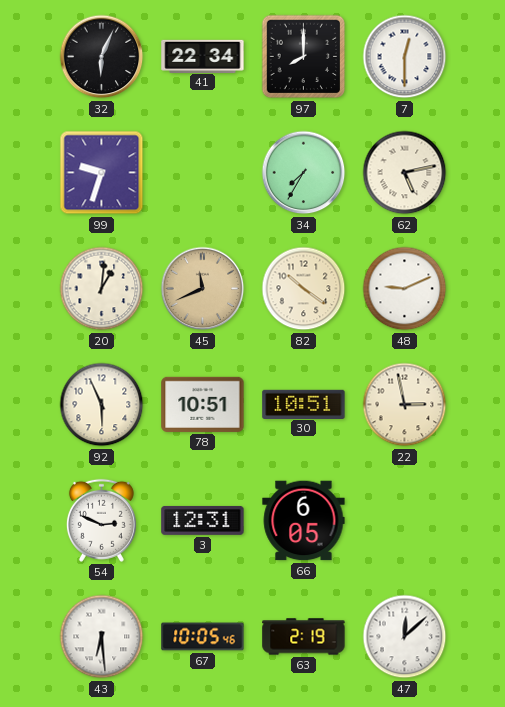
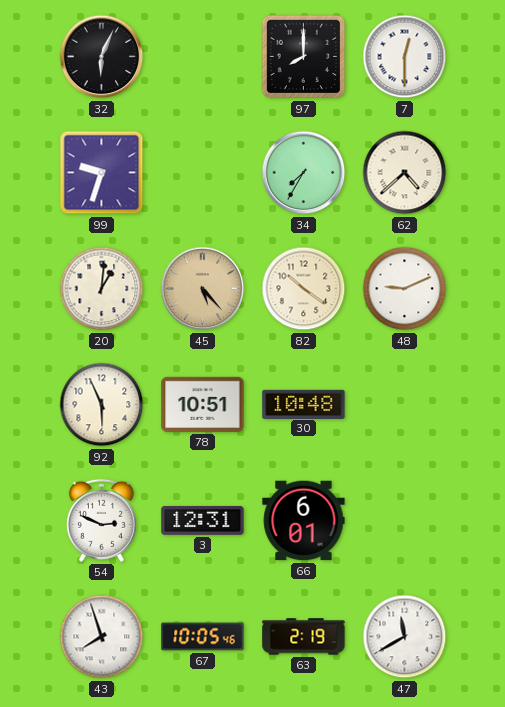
41: 22:34 -> none
62: 5:13 -> 4:38
45: 11:41 -> 5:23
30: 10:51 -> 10:48
22: 2:58 -> none
66: 6:05 -> 6:01
43: 6:29 -> 7:57
47: 12:08 -> 11:40
